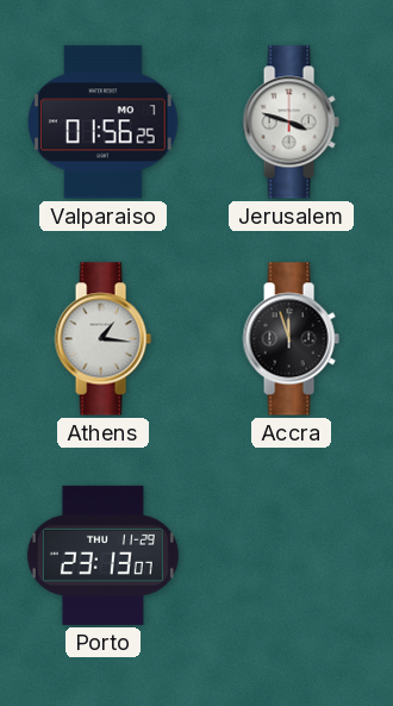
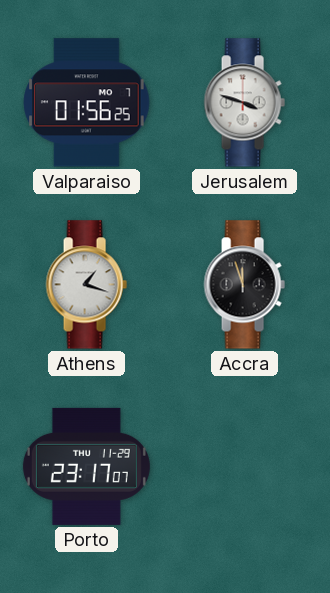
Athens: 1:16 -> 1:18
Porto: 23:13 -> 23:17
